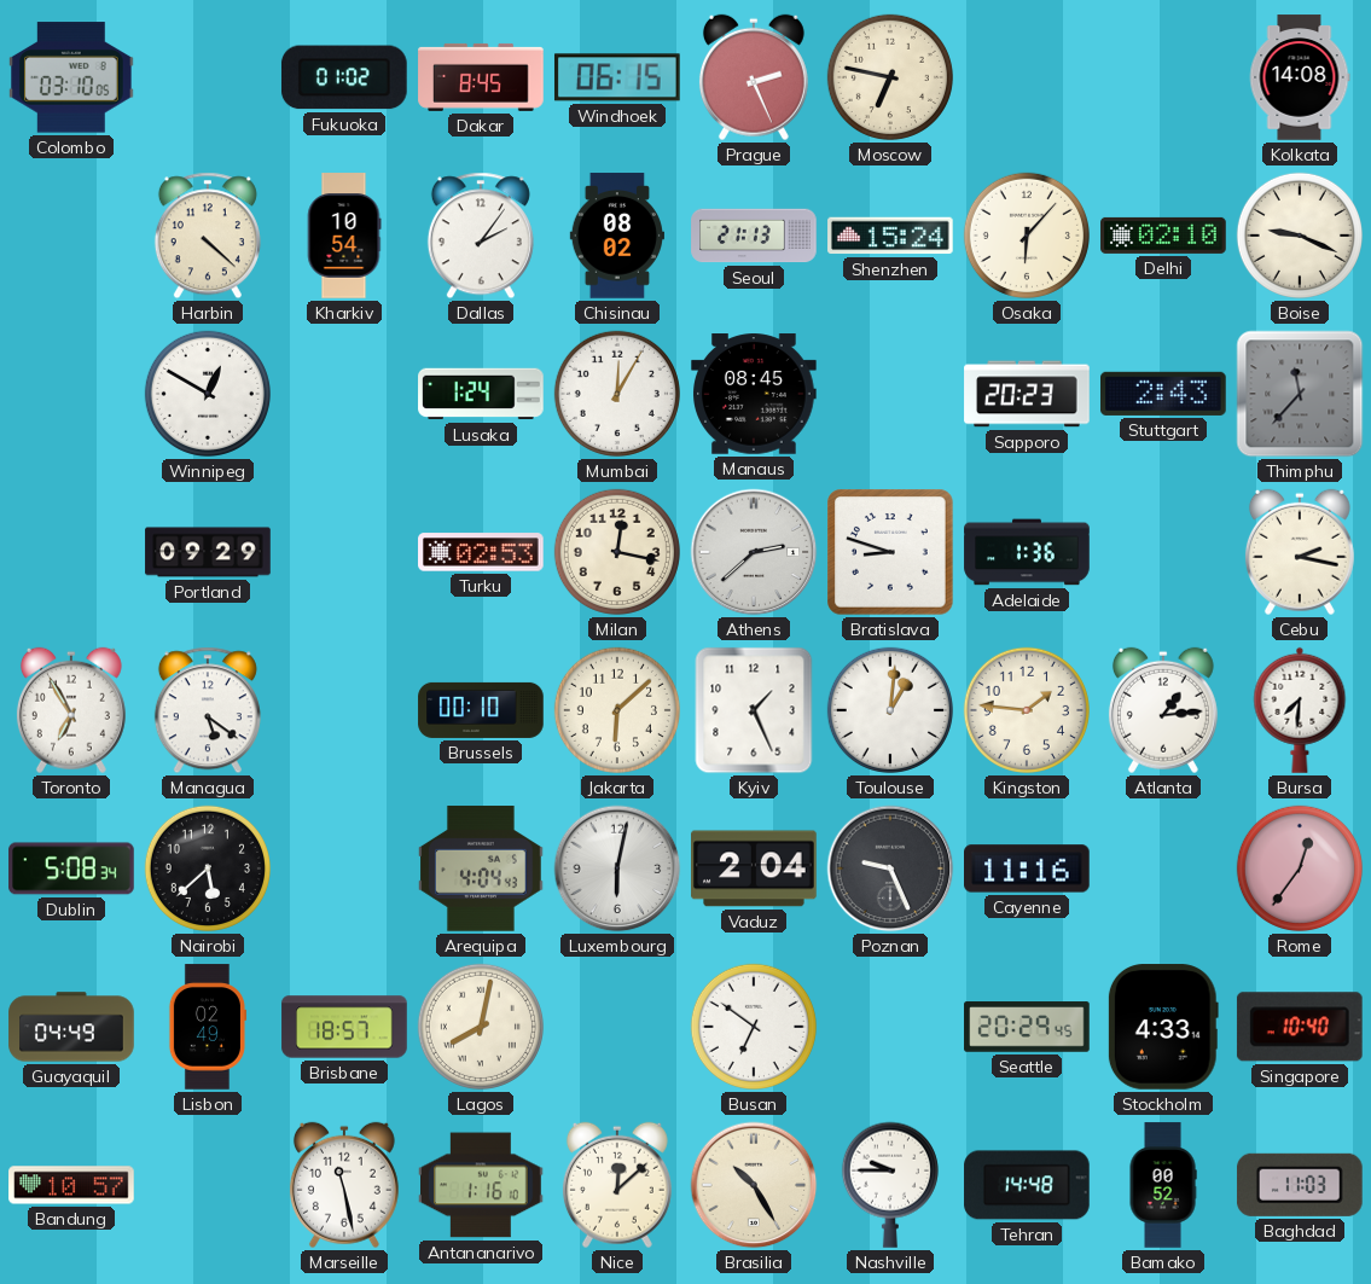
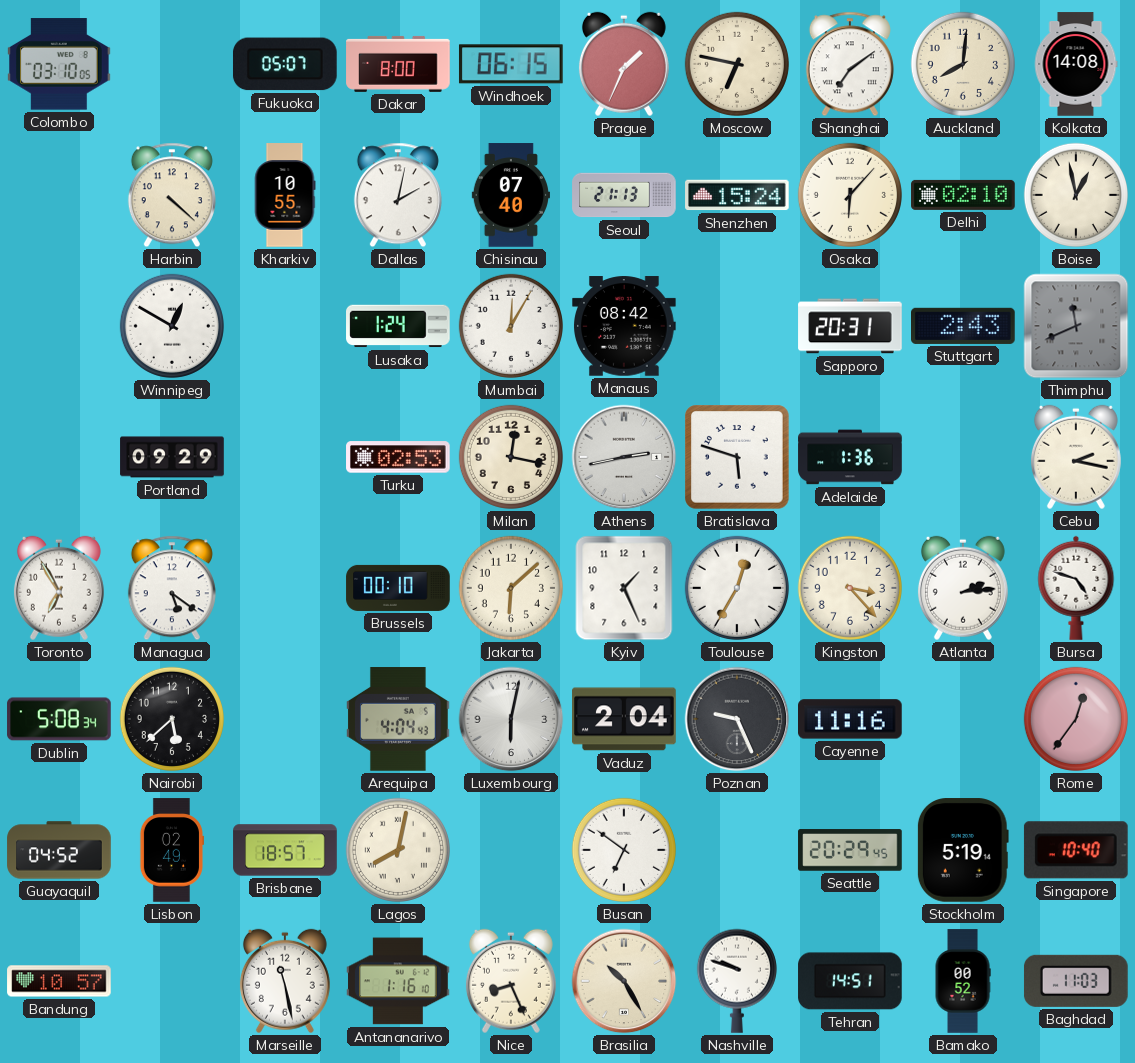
Fukuoka: 01:02 -> 05:07
Dakar: 8:45 -> 8:00
Prague: 2:26 -> 1:34
Shanghai: none -> 7:09
Auckland: none -> 8:01
Kharkiv: 10:54 -> 10:55
Dallas: 2:06 -> 2:02
Chisinau: 08:02 -> 07:40
Boise: 9:19 -> 12:58
Manaus: 08:45 -> 08:42
Sapporo: 20:23 -> 20:31
Thimphu: 11:37 -> 11:41
Athens: 2:38 -> 2:43
Bratislava: 8:48 -> 5:48
Toulouse: 1:01 -> 12:35
Kingston: 1:46 -> 3:23
Atlanta: 1:14 -> 2:14
Bursa: 7:31 -> 4:48
Guayaquil: 04:49 -> 04:52
Stockholm: 4:33 -> 5:19
Nice: 12:08 -> 8:26
Nashville: 9:45 -> 9:48
Tehran: 14:48 -> 14:51
